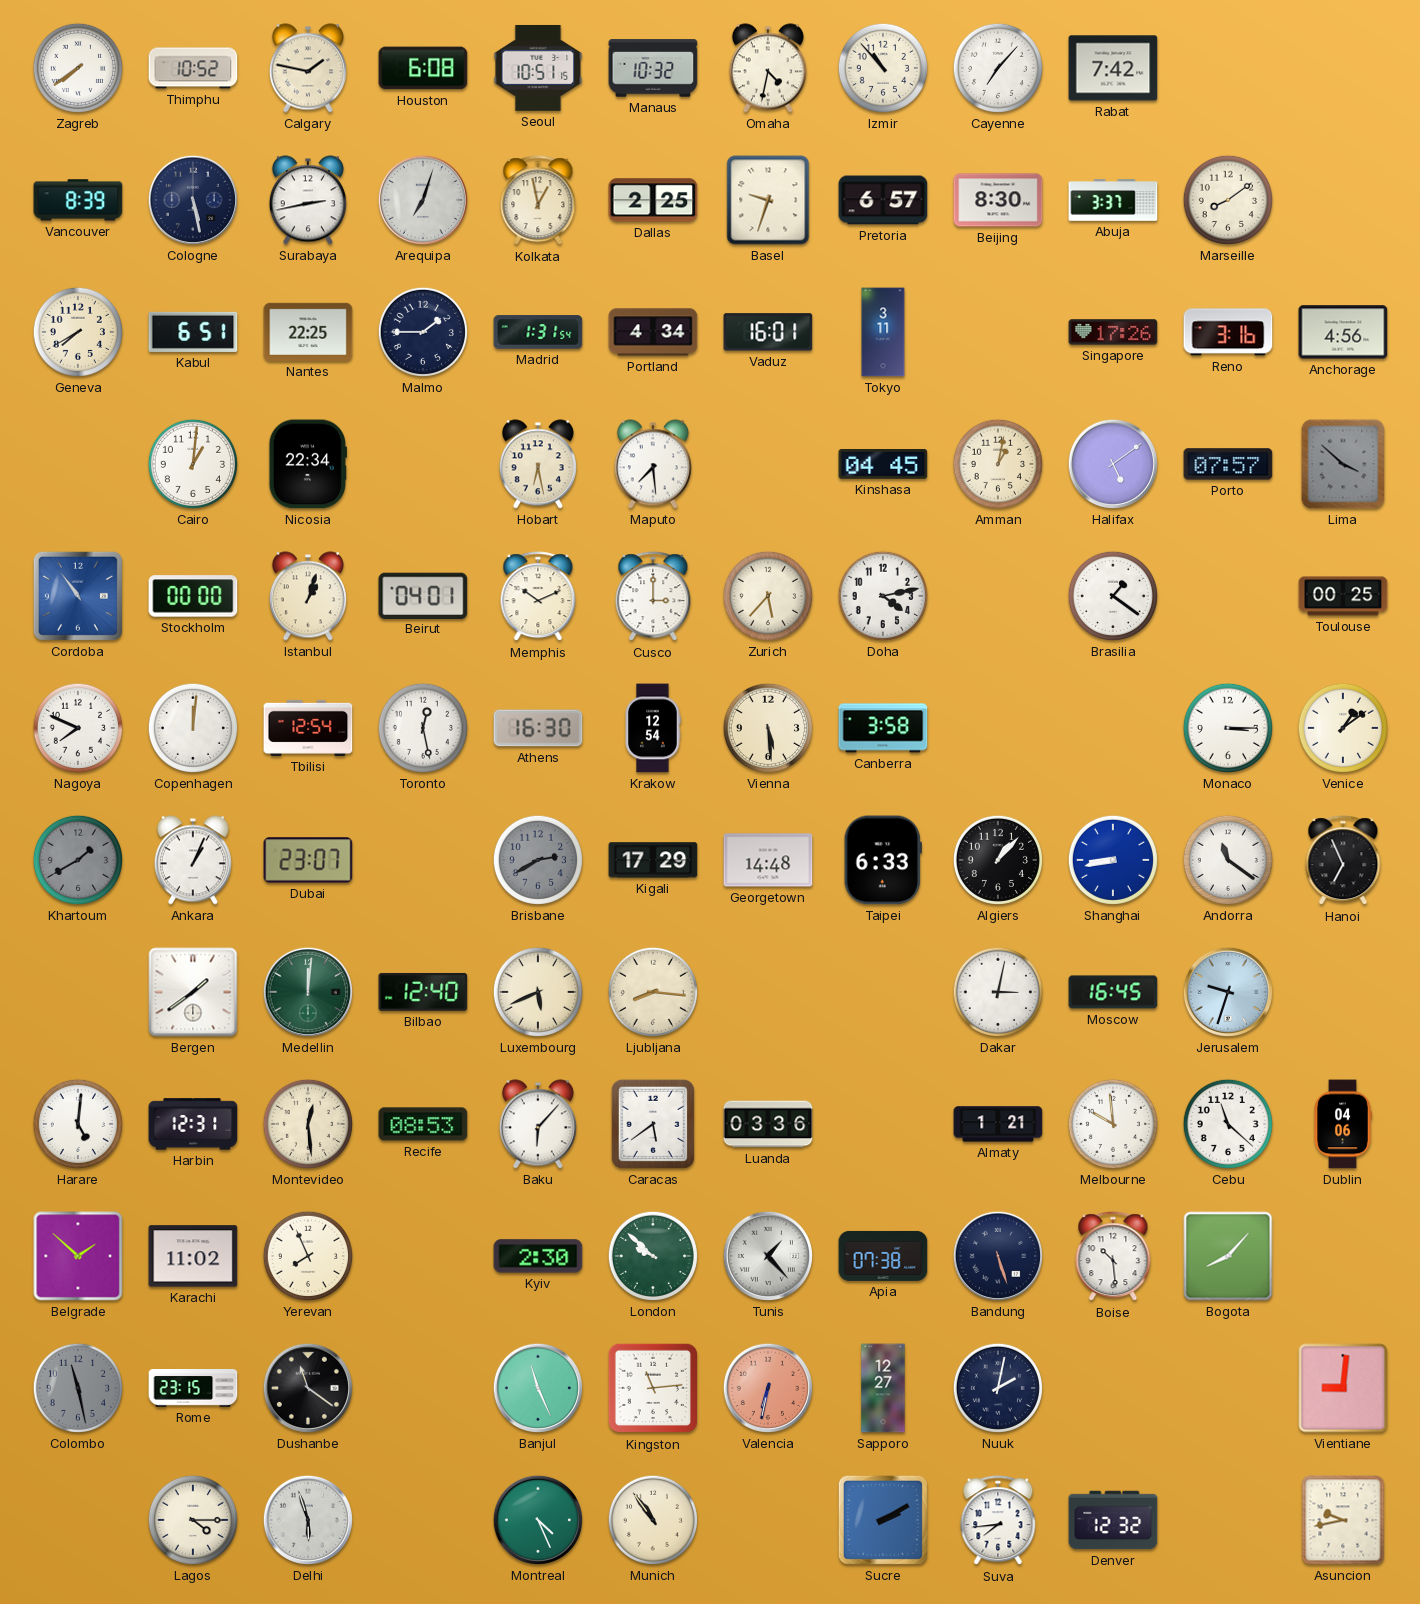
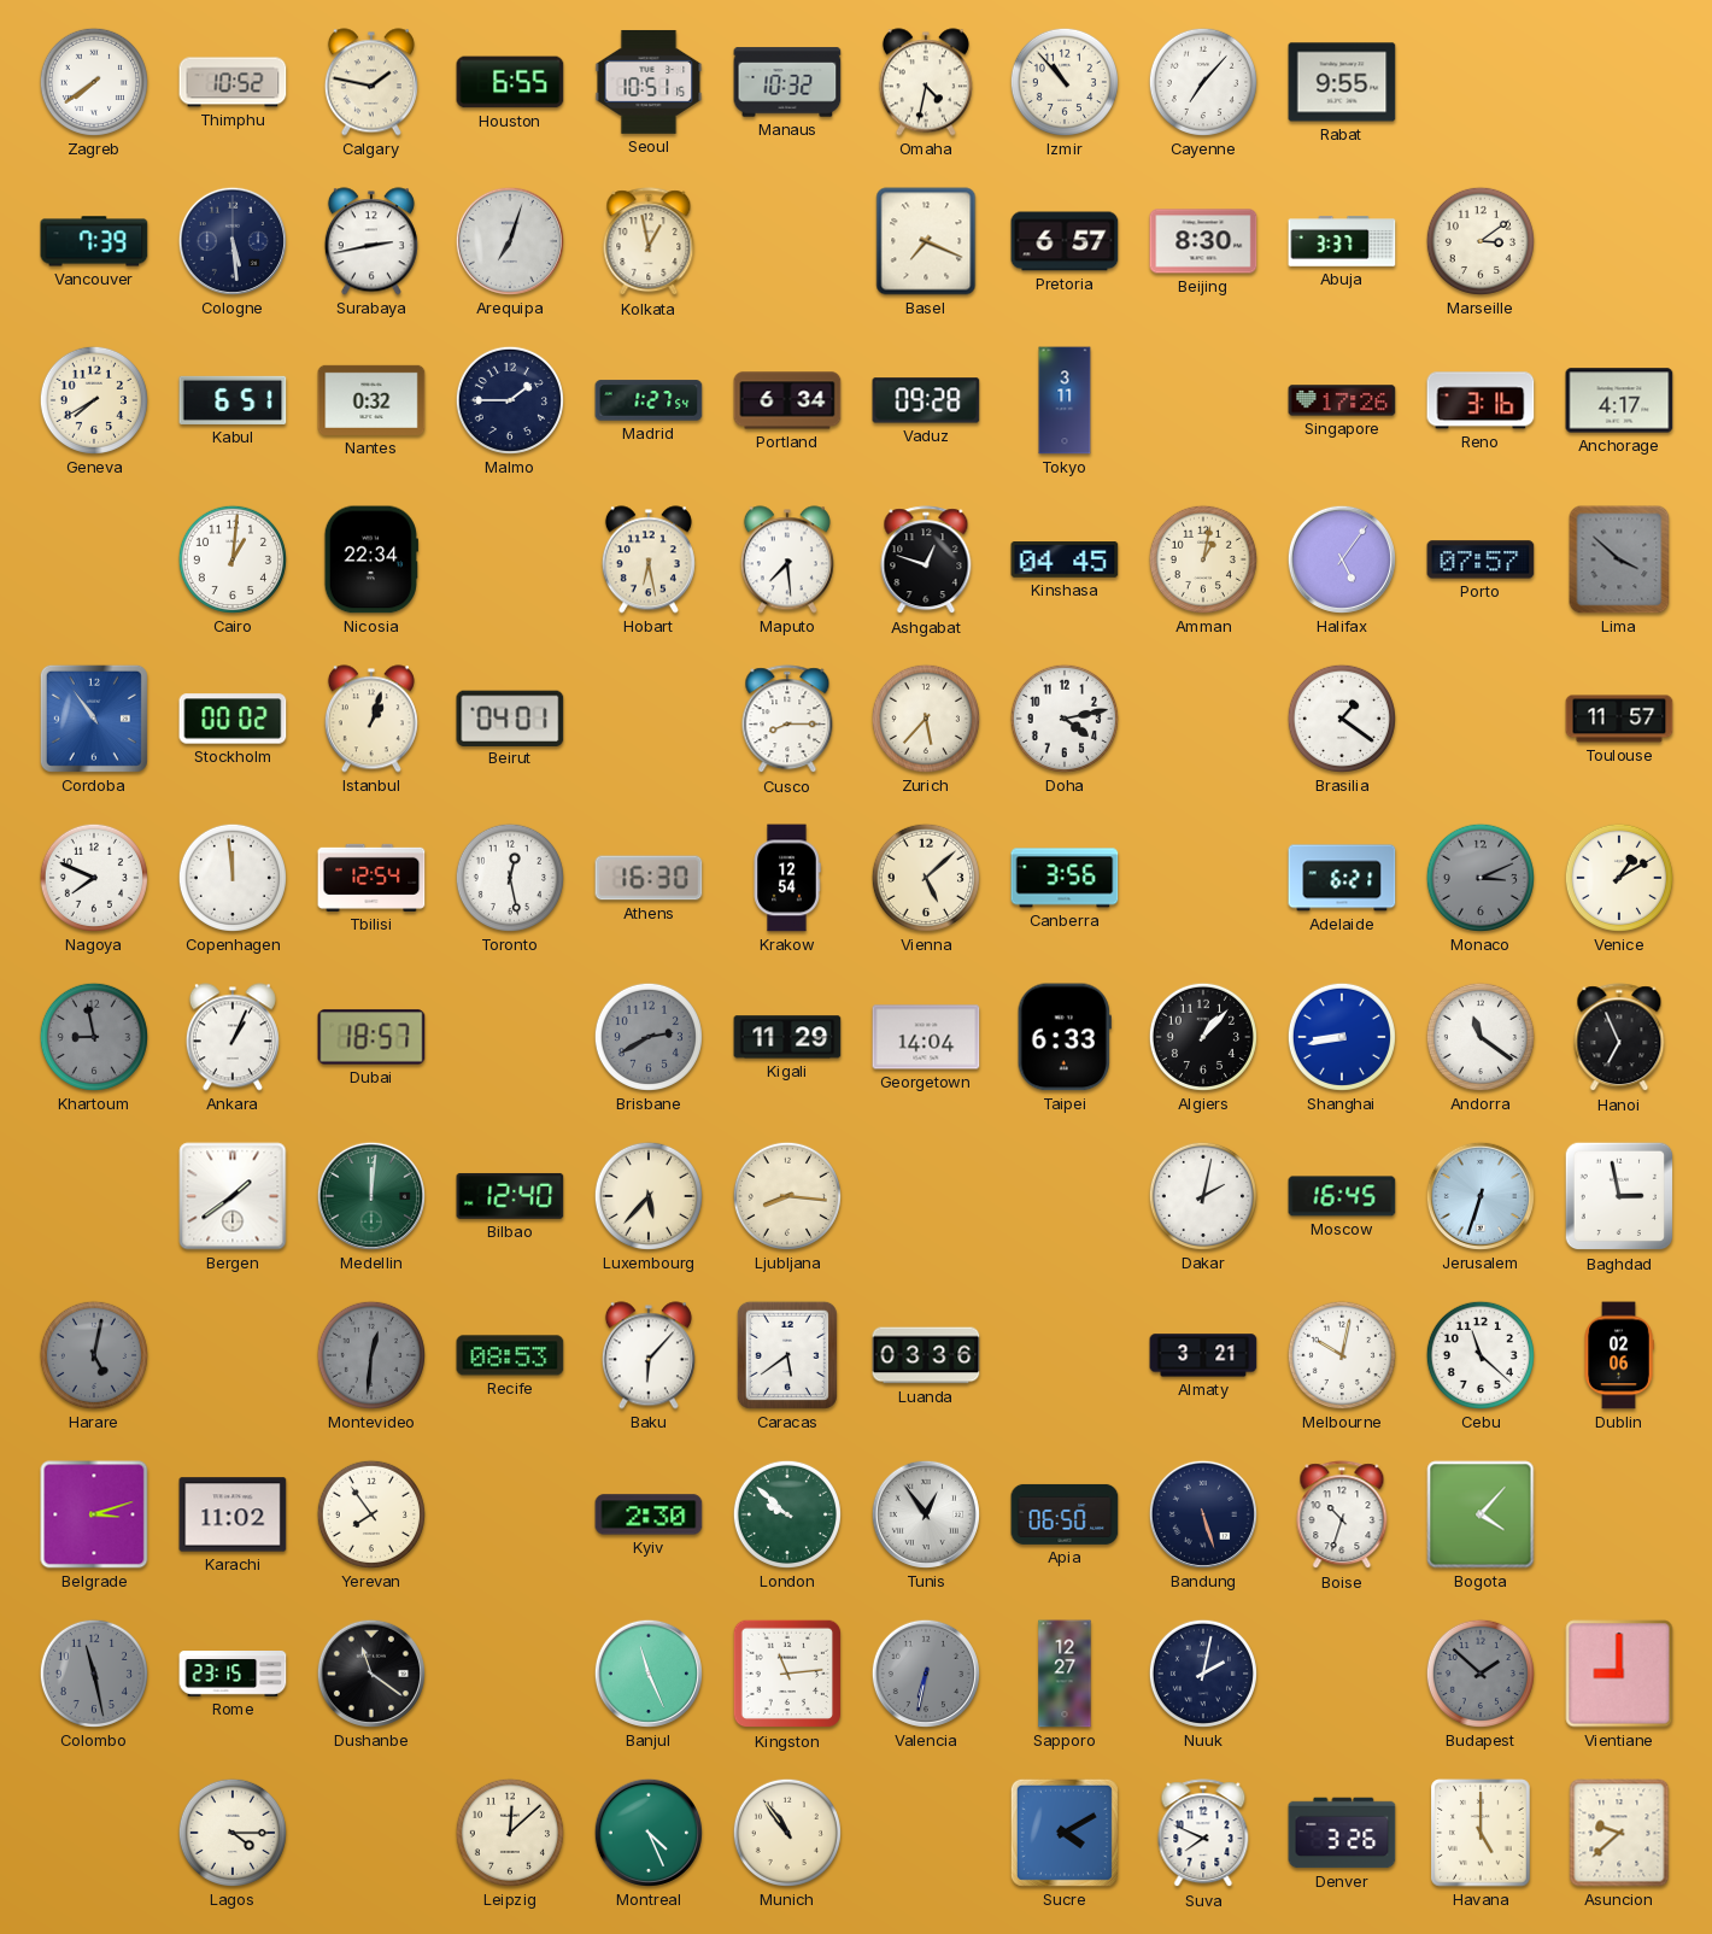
Houston: 6:08 -> 6:55
Rabat: 7:42 -> 9:55
Vancouver: 8:39 -> 7:39
Cologne: 5:28 -> 5:29
Dallas: 2:25 -> none
Basel: 9:33 -> 7:19
Marseille: 8:09 -> 3:09
Nantes: 22:25 -> 0:32
Madrid: 1:31 -> 1:27
Portland: 4:34 -> 6:34
Vaduz: 16:01 -> 09:28
Anchorage: 4:56 -> 4:17
Ashgabat: none -> 12:48
Halifax: 5:09 -> 5:06
Stockholm: 00:00 -> 00:02
Memphis: 10:11 -> none
Cusco: 3:00 -> 8:15
Toulouse: 00:25 -> 11:57
Copenhagen: 12:01 -> 11:59
Vienna: 5:29 -> 5:08
Canberra: 3:58 -> 3:56
Adelaide: none -> 6:21
Monaco: 3:15 -> 3:11
Monaco dial: white -> grey
Venice: 1:09 -> 1:10
Khartoum: 1:40 -> 8:58
Dubai: 23:07 -> 18:57
Kigali: 17:29 -> 11:29
Georgetown: 14:48 -> 14:04
Luxembourg: 5:41 -> 5:37
Dakar: 3:02 -> 2:02
Jerusalem: 9:33 -> 6:33
Baghdad: none -> 2:58
Harare: 5:01 -> 5:02
Harare dial: white -> grey
Harbin: 12:31 -> none
Montevideo: 12:29 -> 12:31
Montevideo dial: cream -> grey
Almaty: 1:21 -> 3:21
Melbourne: 9:59 -> 10:02
Dublin: 04:06 -> 02:06
Belgrade: 1:52 -> 3:12
Yerevan: 7:56 -> 7:54
Tunis: 1:23 -> 12:54
Apia: 07:38 -> 06:50
Boise: 10:29 -> 10:33
Bogota: 8:07 -> 4:07
Valencia dial: salmon -> grey
Budapest: none -> 1:52
Vientiane: 9:01 -> 9:00
Delhi: 5:57 -> none
Leipzig: none -> 12:08
Sucre: 2:10 -> 4:10
Suva: 7:44 -> 7:49
Denver: 12:32 -> 3:26
Havana: none -> 5:00
Asuncion: 9:43 -> 9:38
